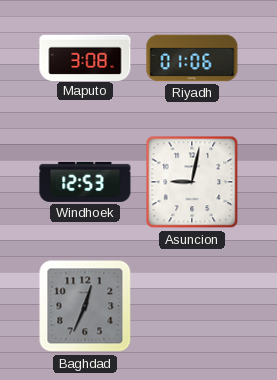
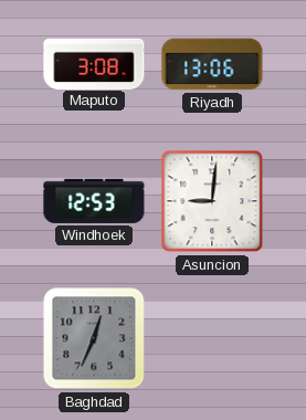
Riyadh: 01:06 -> 13:06
Asuncion: 9:02 -> 9:01
